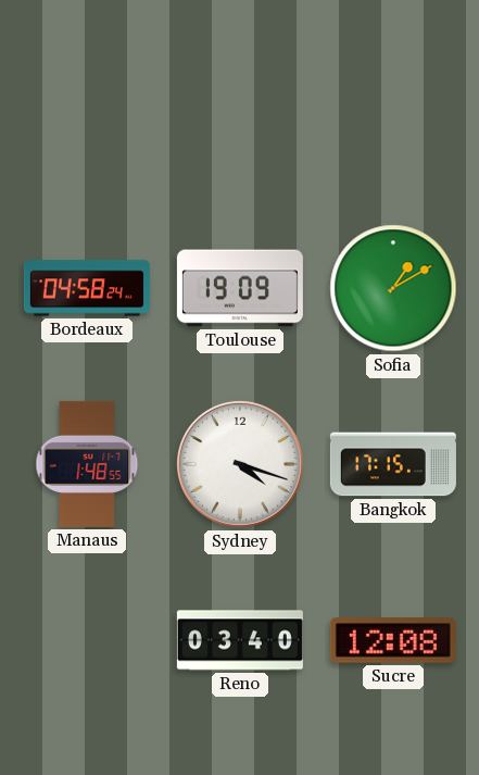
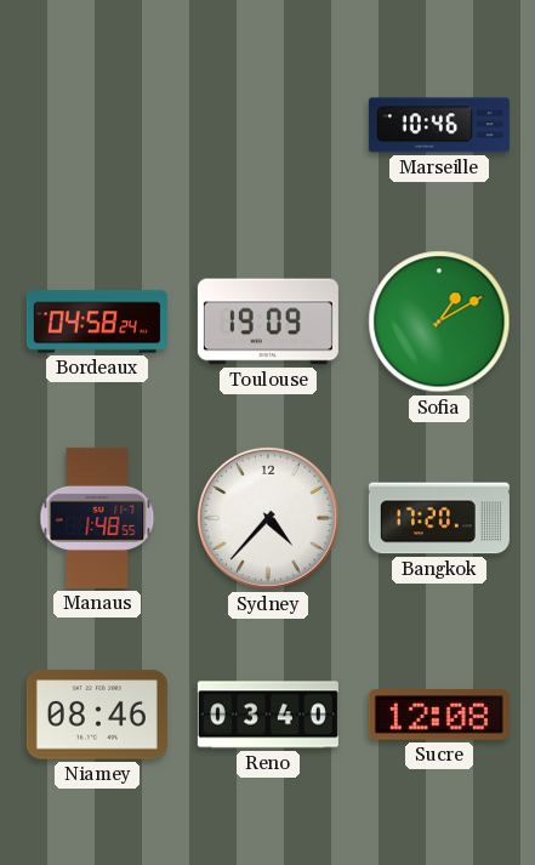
Marseille: none -> 10:46
Sydney: 4:18 -> 4:37
Bangkok: 17:15 -> 17:20
Niamey: none -> 08:46
